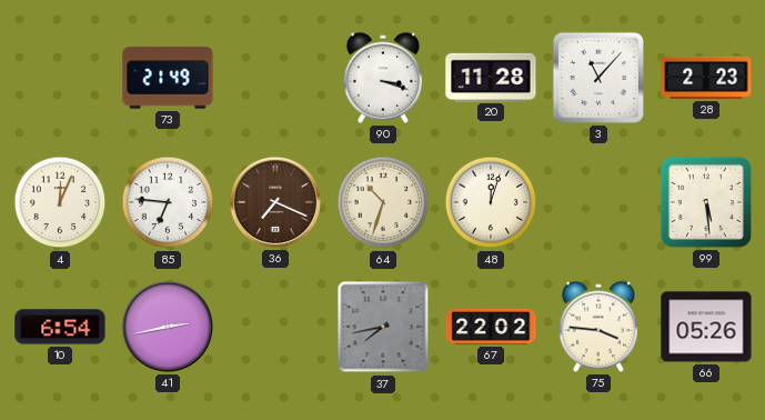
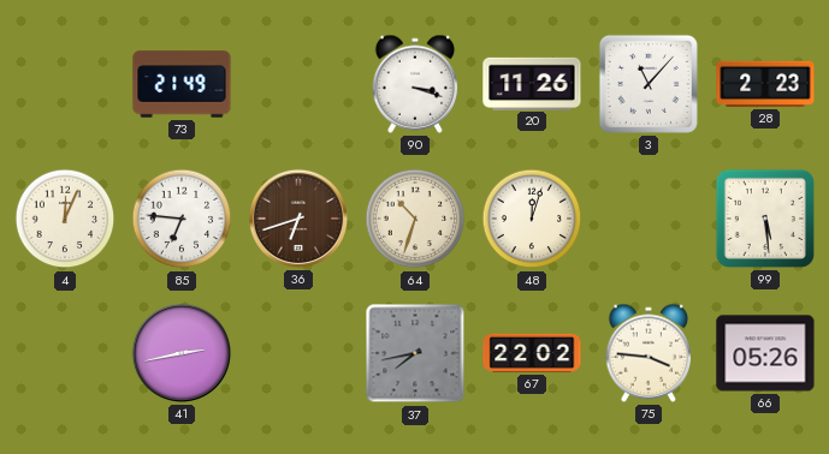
20: 11:28 -> 11:26
36: 7:19 -> 6:42
10: 6:54 -> none
